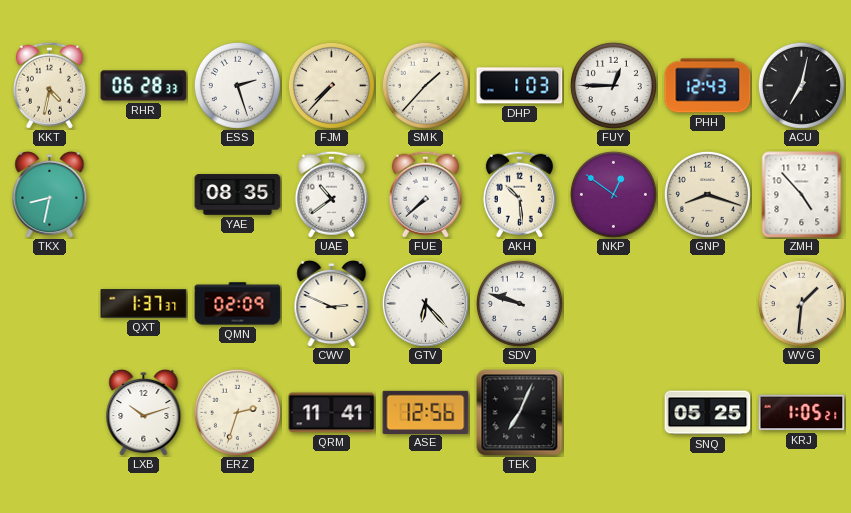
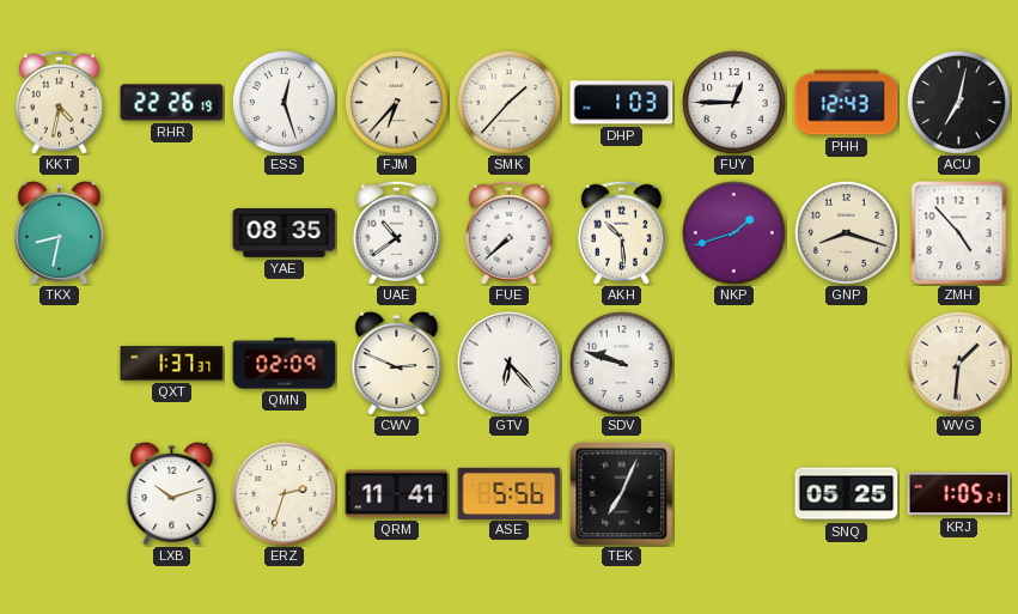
RHR: 06:28 -> 22:26
ESS: 2:27 -> 12:27
FJM: 7:37 -> 6:37
NKP: 12:51 -> 1:42
ASE: 12:56 -> 5:56
